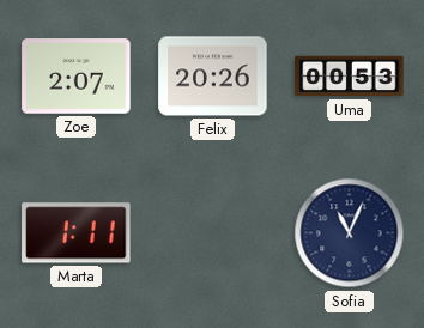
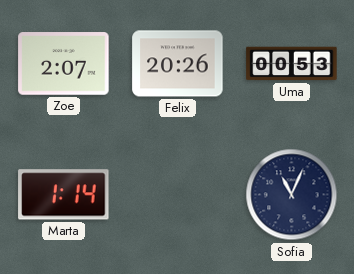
Marta: 1:11 -> 1:14
